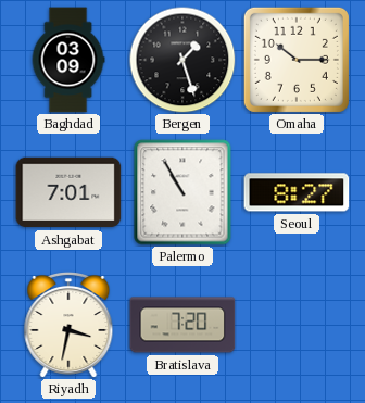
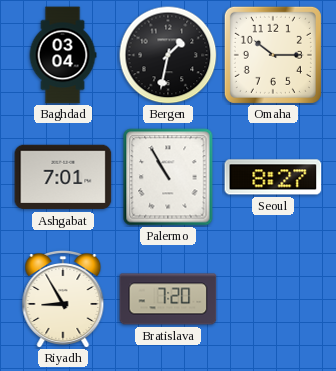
Baghdad: 03:09 -> 03:04
Bergen: 1:27 -> 1:32
Riyadh: 3:32 -> 8:55
